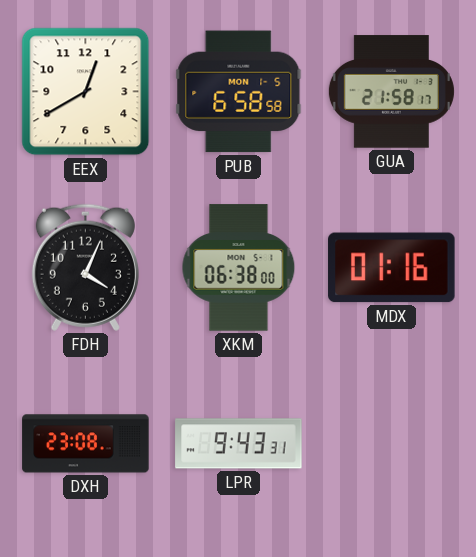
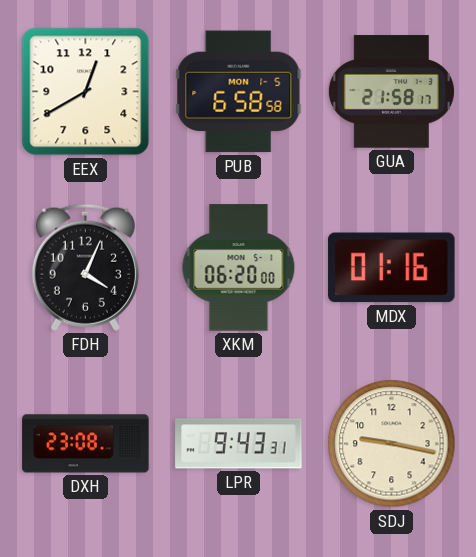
XKM: 06:38 -> 06:20
SDJ: none -> 9:17
